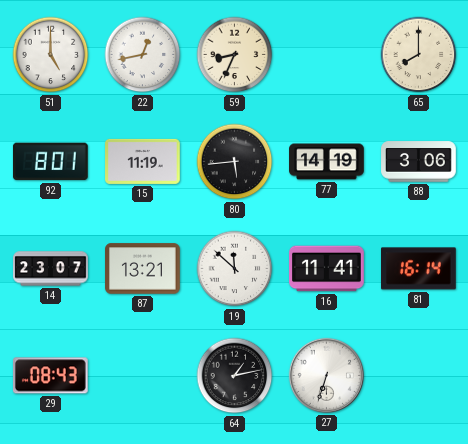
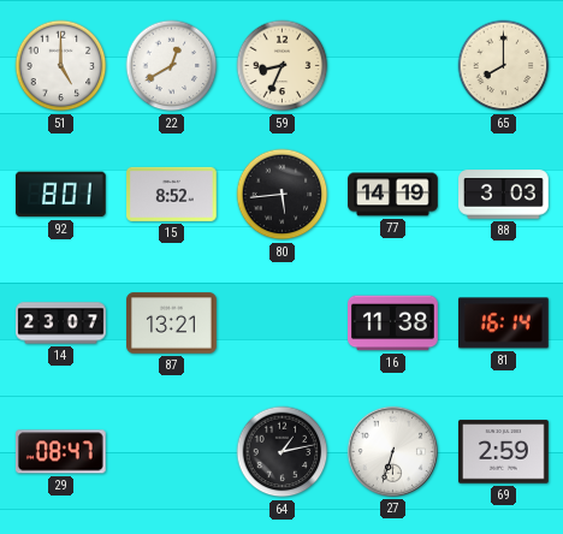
22: 12:43 -> 12:40
15: 11:19 -> 8:52
88: 3:06 -> 3:03
19: 11:52 -> none
16: 11:41 -> 11:38
29: 08:43 -> 08:47
69: none -> 2:59
